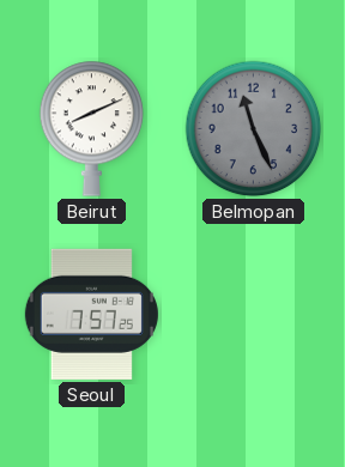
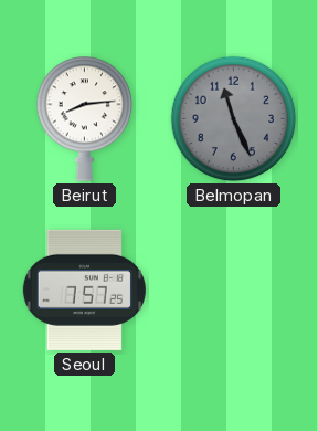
Beirut: 8:11 -> 8:14
